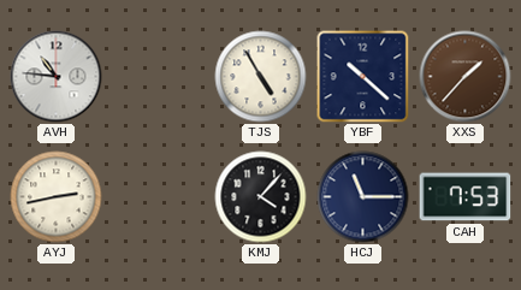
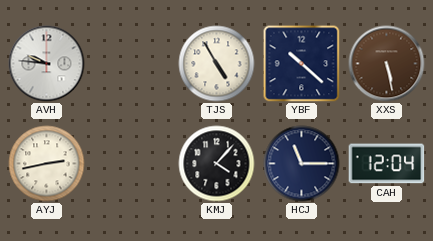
AVH: 10:46 -> 9:46
XXS: 1:37 -> 5:28
CAH: 7:53 -> 12:04
